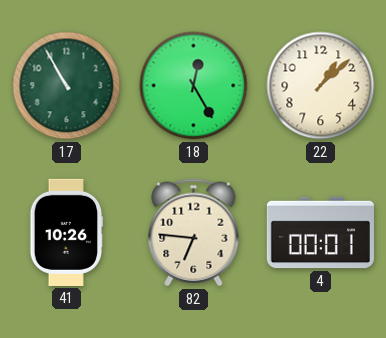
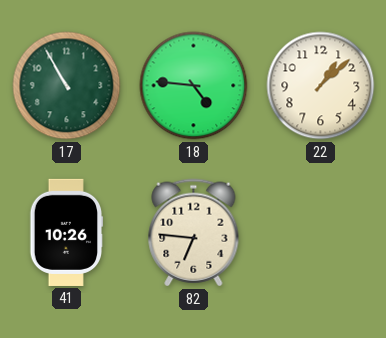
18: 12:25 -> 4:46
4: 00:01 -> none
